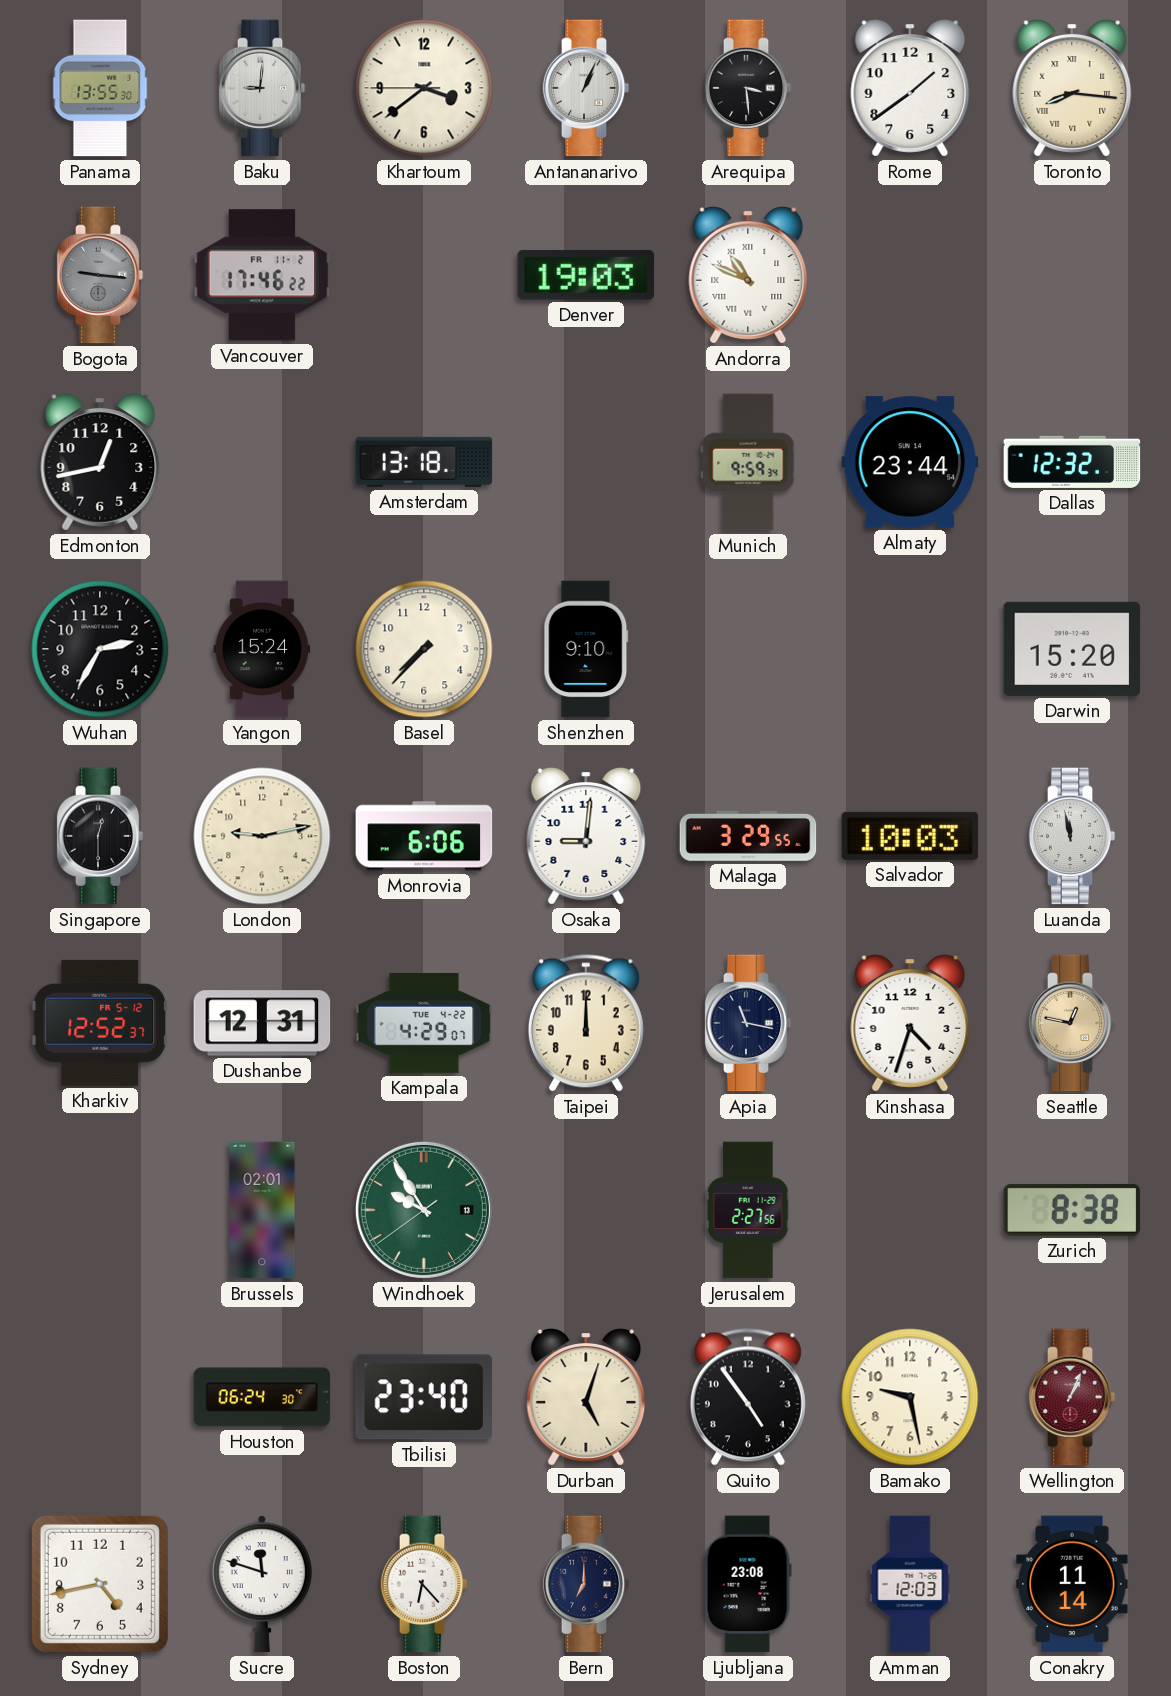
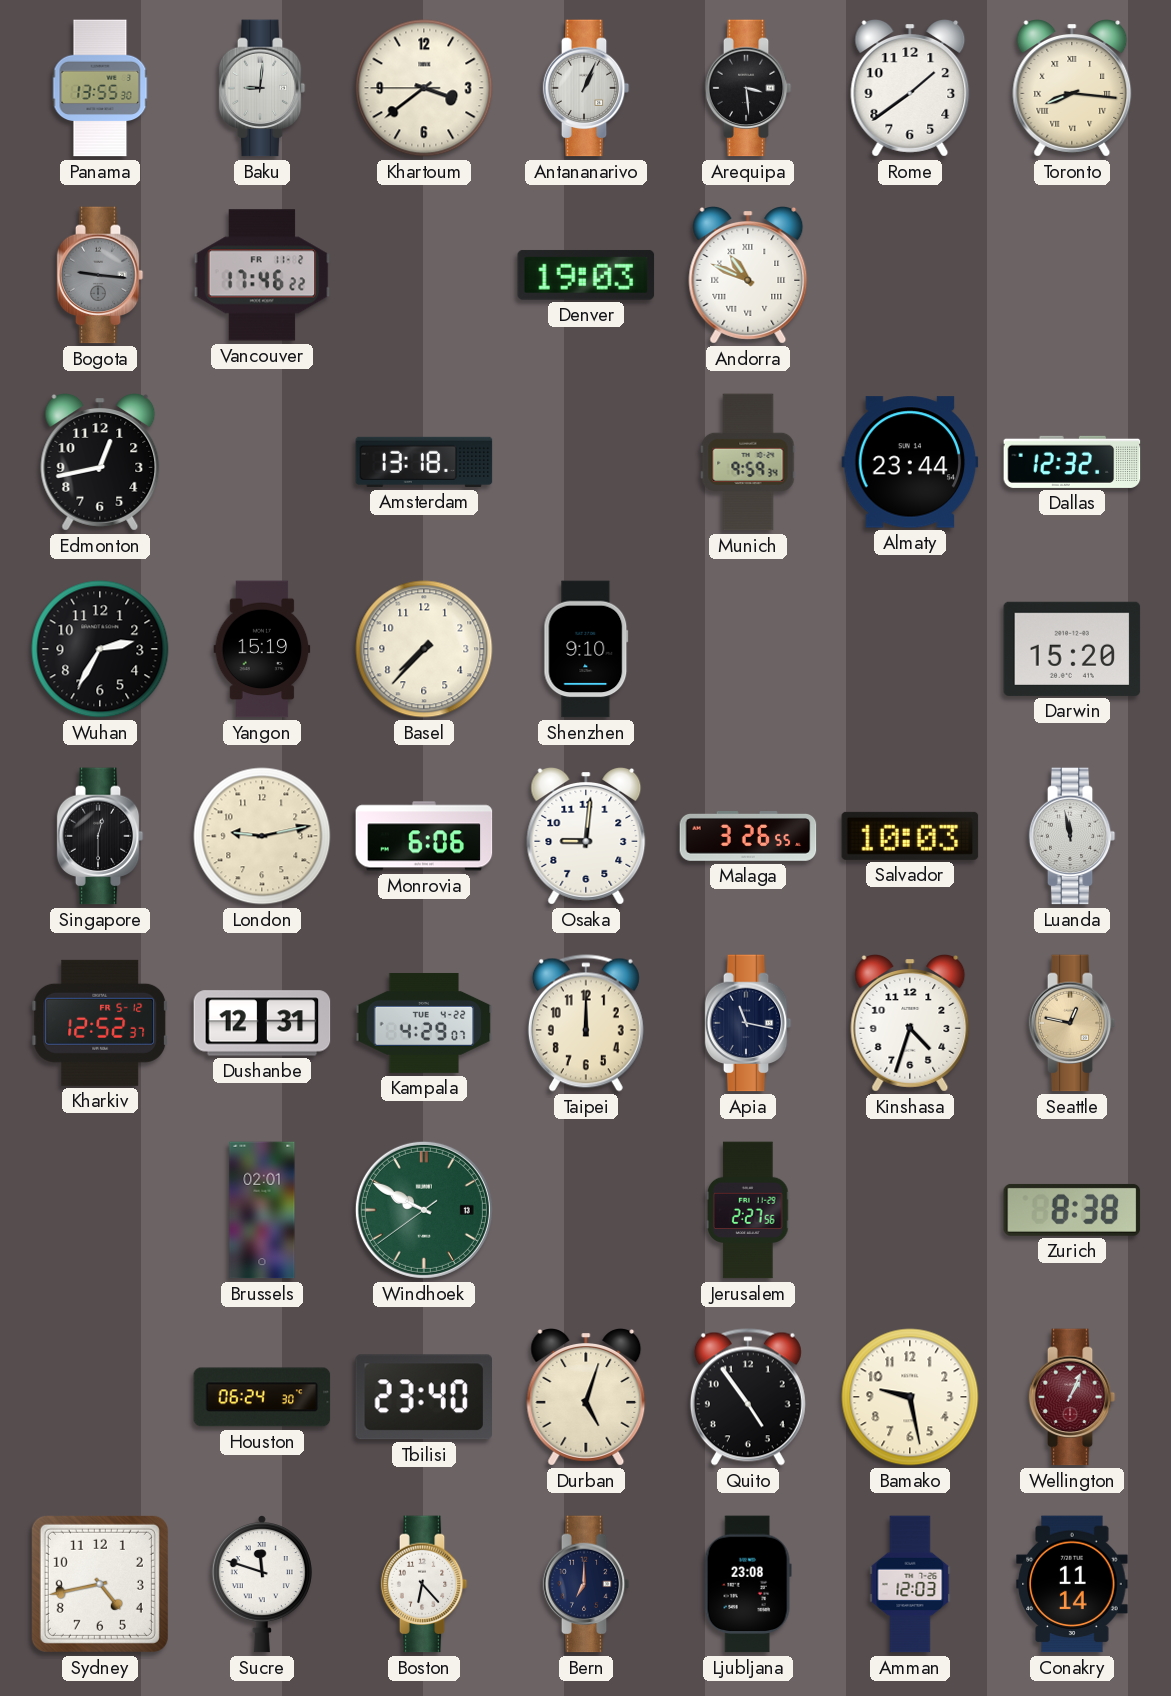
Yangon: 15:24 -> 15:19
Malaga: 3:29 -> 3:26
Windhoek: 9:54 -> 9:49
